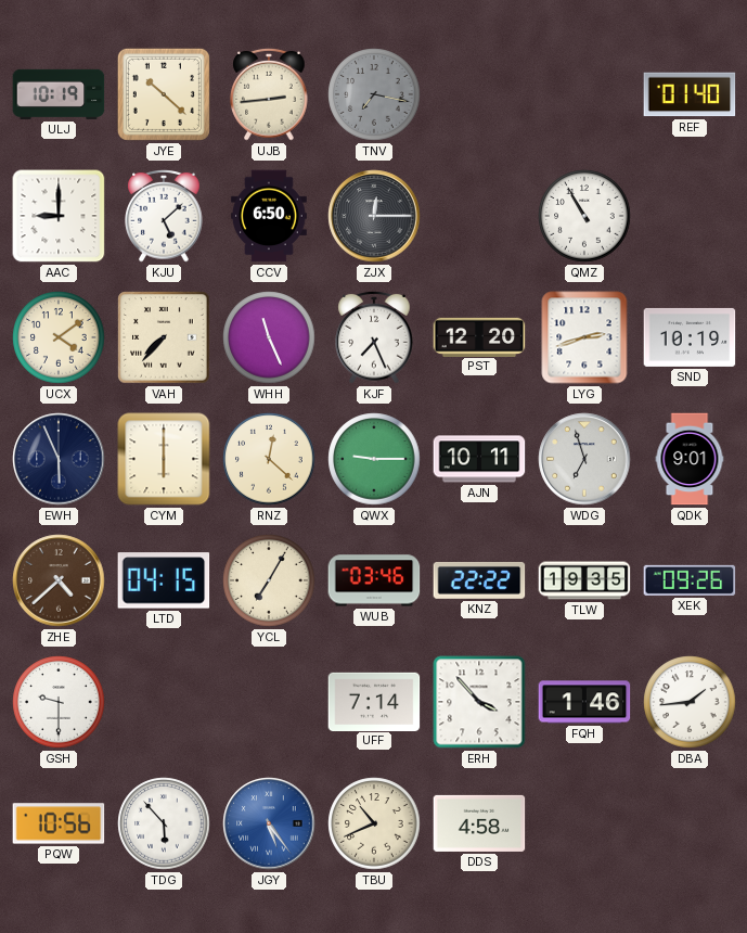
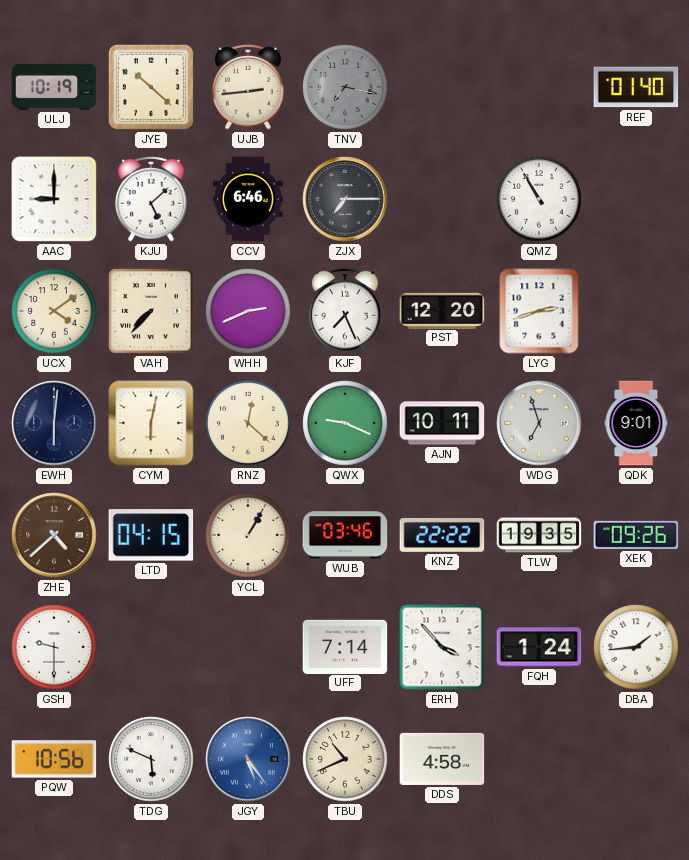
CCV: 6:50 -> 6:46
ZJX: 12:15 -> 7:15
WHH: 11:26 -> 2:41
SND: 10:19 -> none
EWH: 5:56 -> 6:01
CYM: 6:00 -> 6:02
QWX: 9:15 -> 9:19
YCL: 7:05 -> 1:05
FQH: 1:46 -> 1:24
TDG: 5:53 -> 5:49
